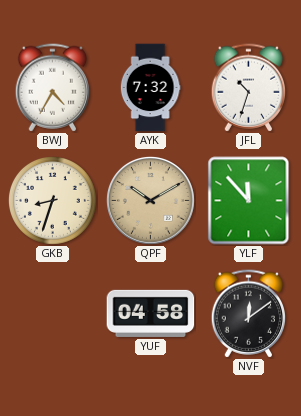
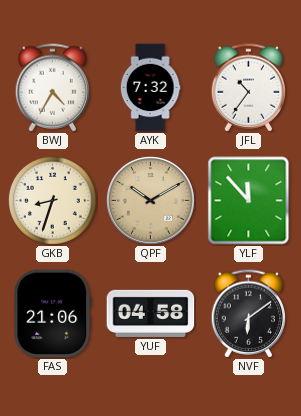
JFL: 10:33 -> 10:36
FAS: none -> 21:06
NVF: 12:09 -> 6:09
